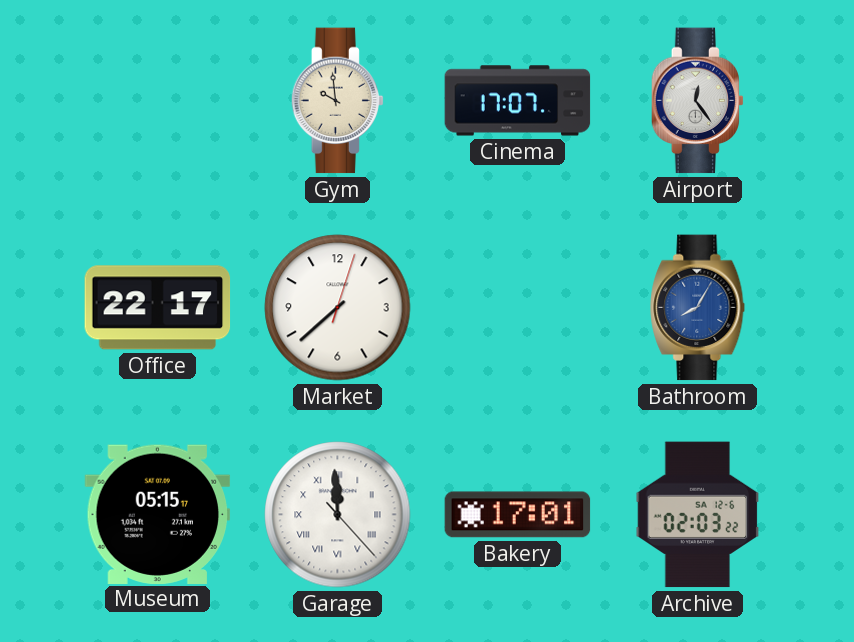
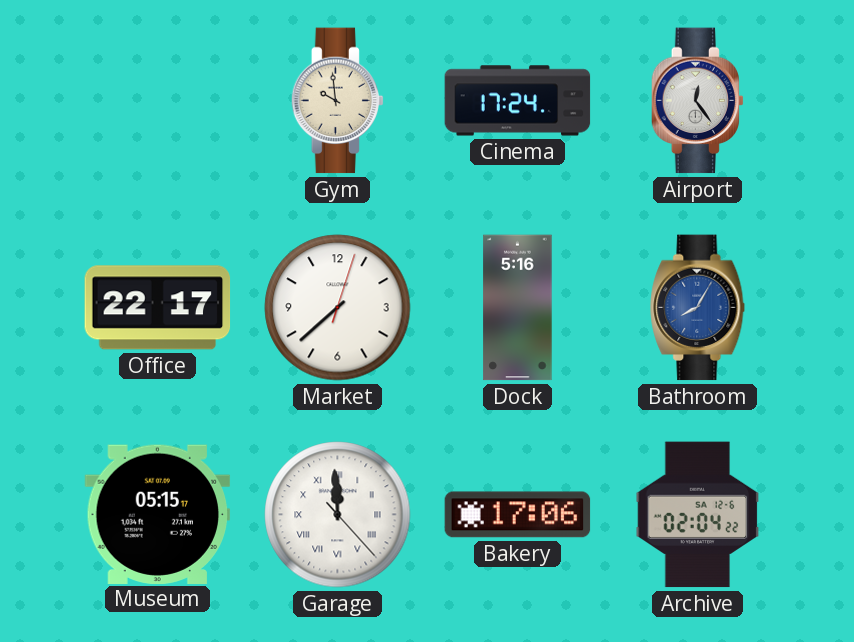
Cinema: 17:07 -> 17:24
Dock: none -> 5:16
Bakery: 17:01 -> 17:06
Archive: 02:03 -> 02:04
